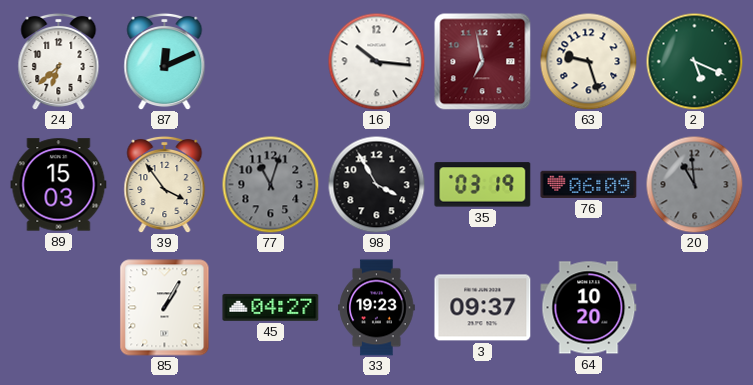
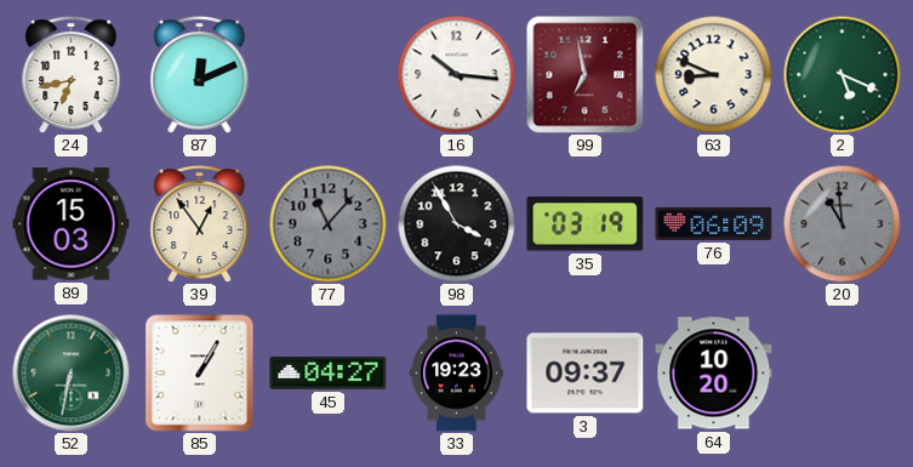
24: 6:38 -> 6:43
63: 9:27 -> 8:49
39: 3:54 -> 12:54
77: 11:03 -> 11:07
52: none -> 6:32
